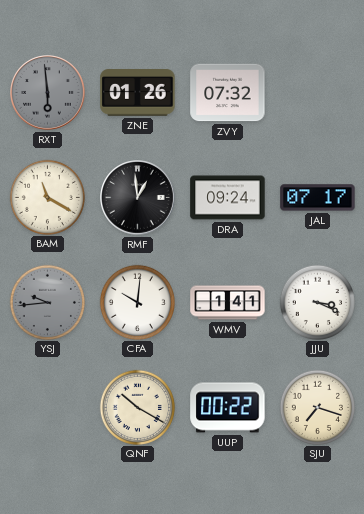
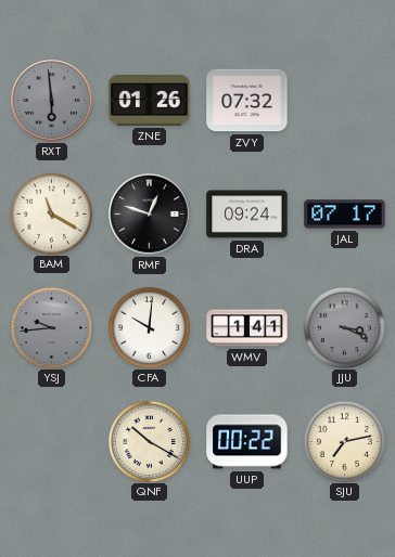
RMF: 12:59 -> 12:48
JJU dial: white -> grey
SJU: 7:18 -> 7:13
